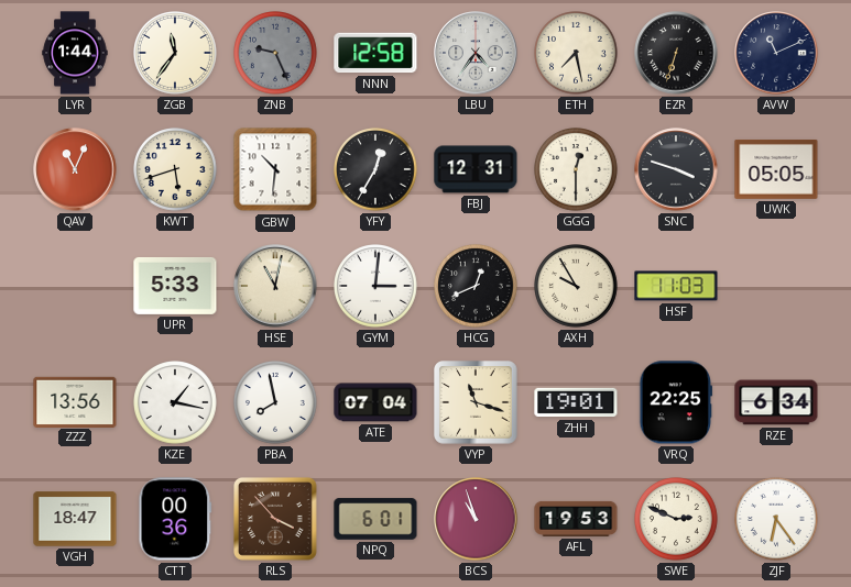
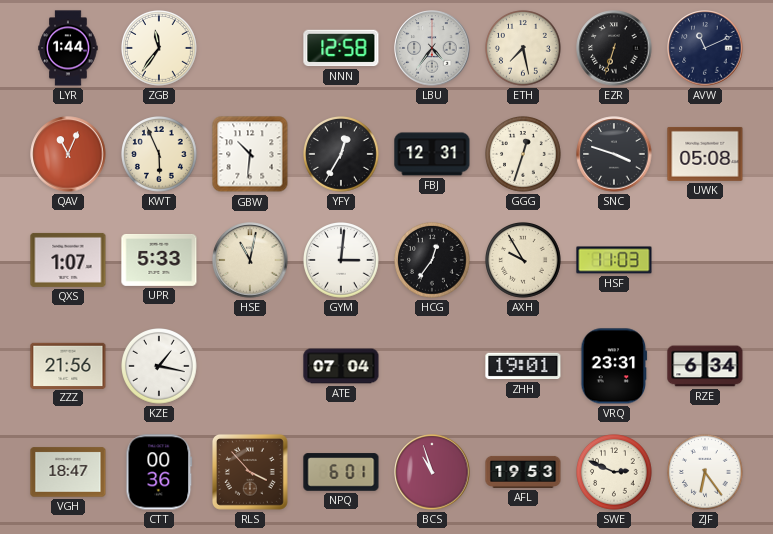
ZNB: 9:26 -> none
KWT: 5:42 -> 5:56
GGG: 12:30 -> 12:33
UWK: 05:05 -> 05:08
QXS: none -> 1:07
HCG: 12:41 -> 12:36
ZZZ: 13:56 -> 21:56
PBA: 7:58 -> none
VYP: 11:18 -> none
VRQ: 22:25 -> 23:31
